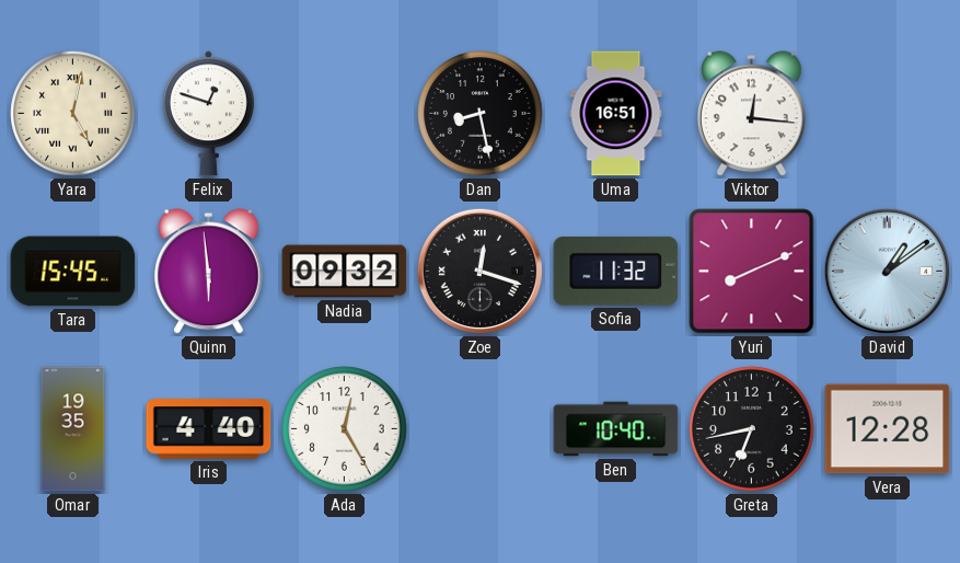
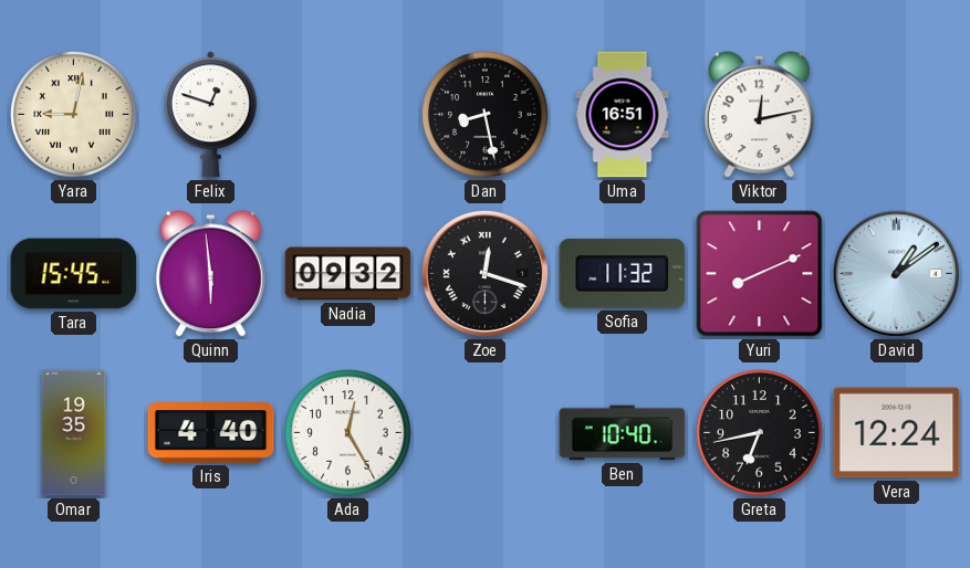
Yara: 5:02 -> 9:02
Viktor: 12:16 -> 12:13
Vera: 12:28 -> 12:24
